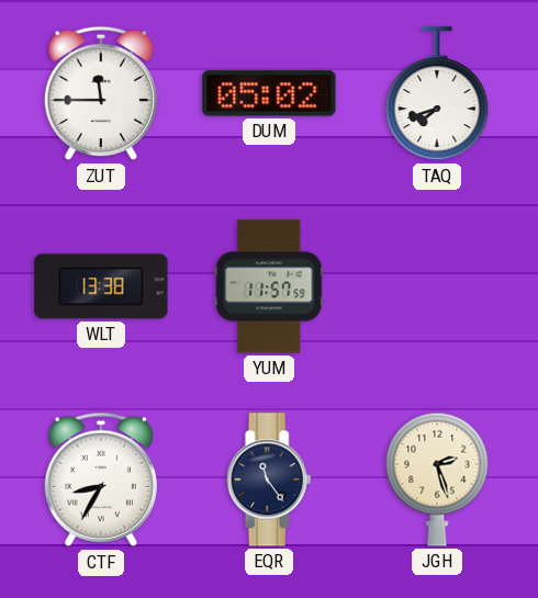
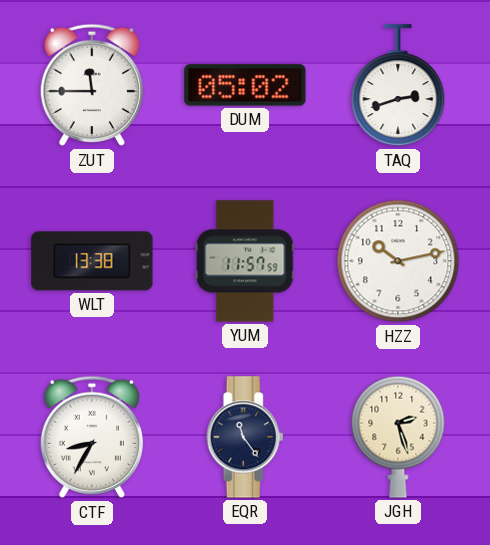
TAQ: 7:42 -> 2:42
HZZ: none -> 10:13
